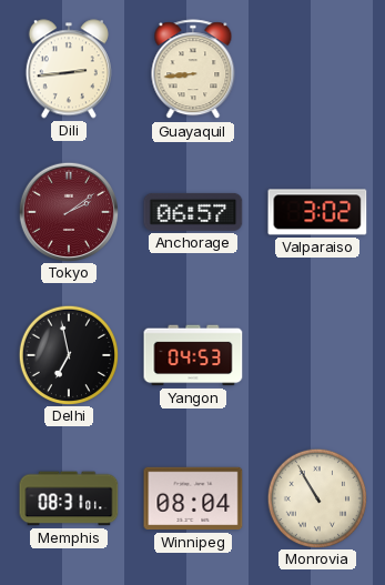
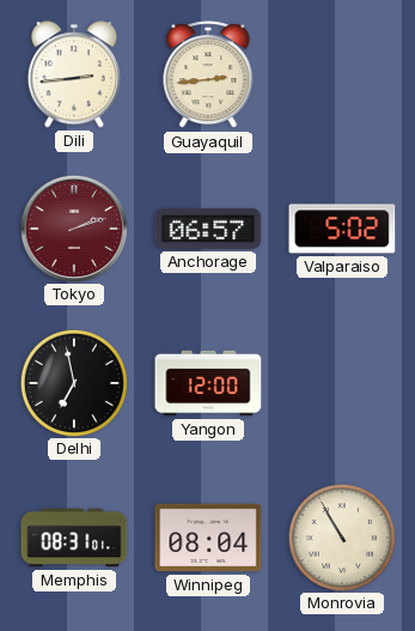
Guayaquil: 8:44 -> 2:44
Tokyo: 2:09 -> 2:12
Valparaiso: 3:02 -> 5:02
Yangon: 04:53 -> 12:00
